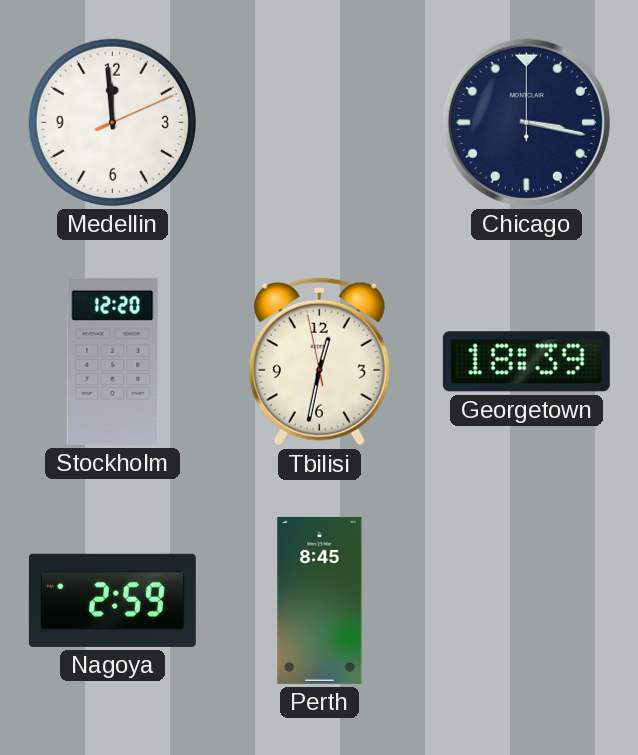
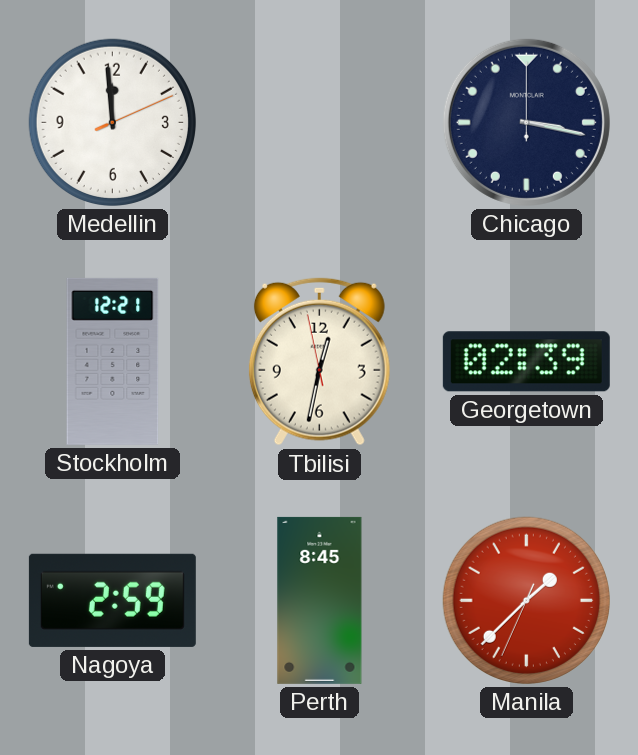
Stockholm: 12:20 -> 12:21
Georgetown: 18:39 -> 02:39
Manila: none -> 1:37
